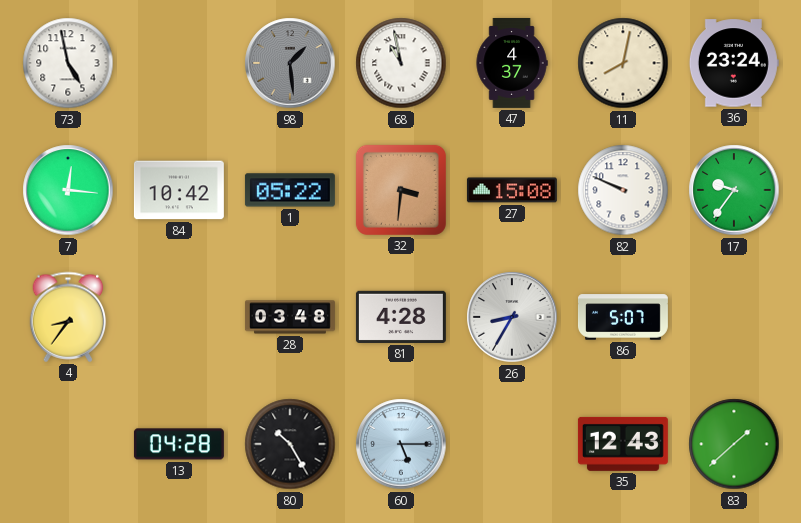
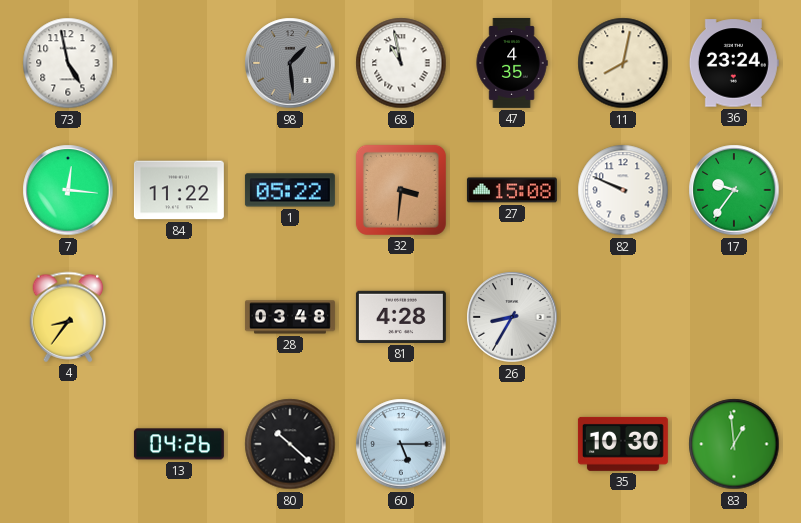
47: 4:37 -> 4:35
84: 10:42 -> 11:22
86: 5:07 -> none
13: 04:28 -> 04:26
80: 10:25 -> 10:22
35: 12:43 -> 10:30
83: 1:38 -> 12:59
